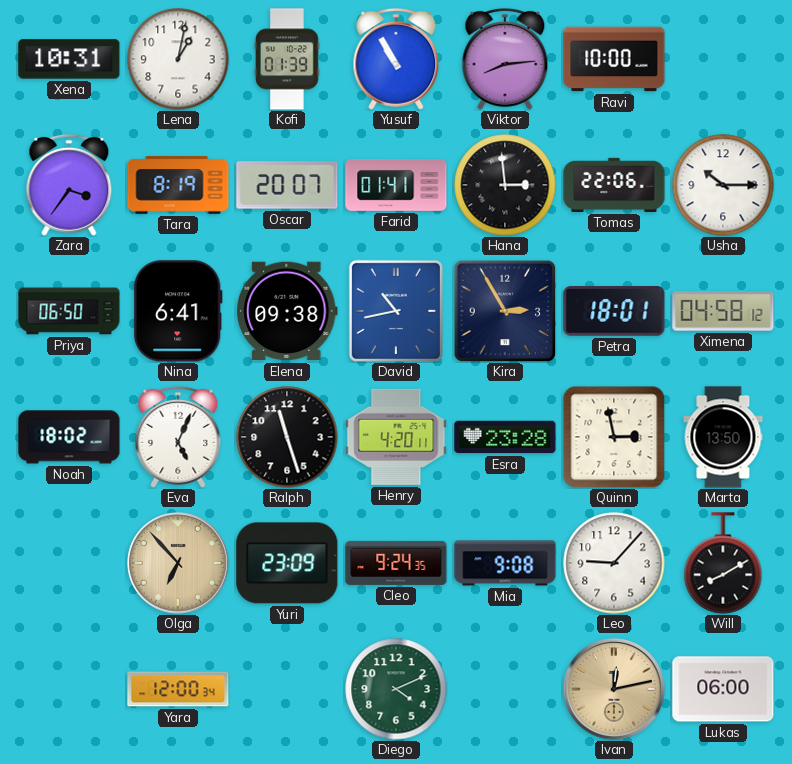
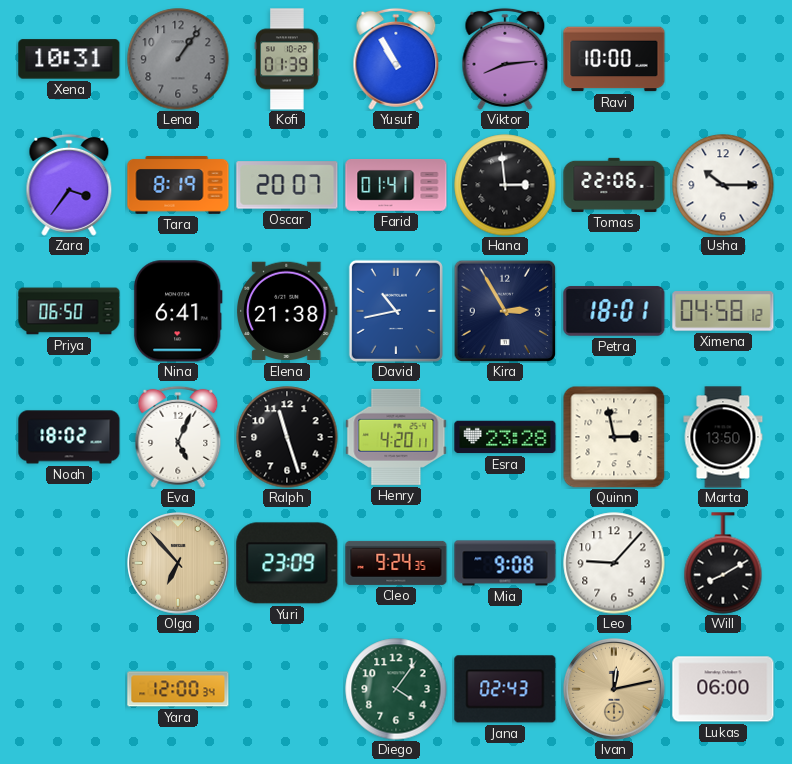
Lena: 1:02 -> 1:06
Lena dial: white -> grey
Elena: 09:38 -> 21:38
Diego: 4:11 -> 4:06
Jana: none -> 02:43
